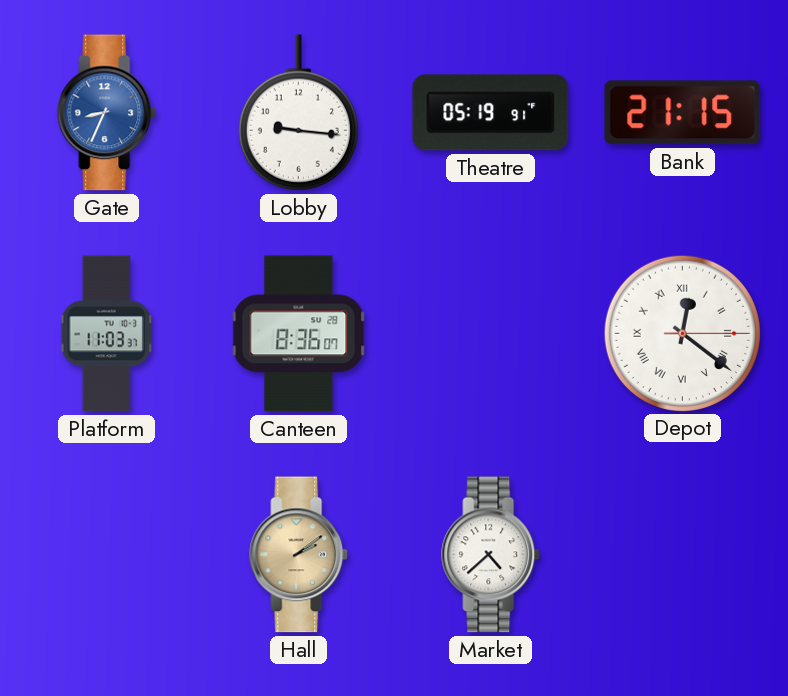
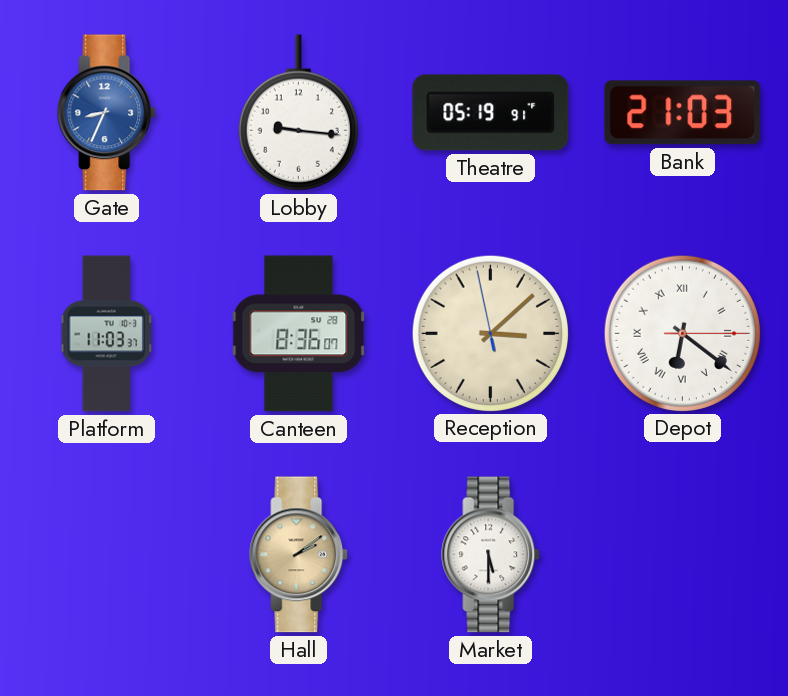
Bank: 21:15 -> 21:03
Reception: none -> 3:07
Depot: 12:21 -> 6:21
Market: 4:38 -> 5:30
